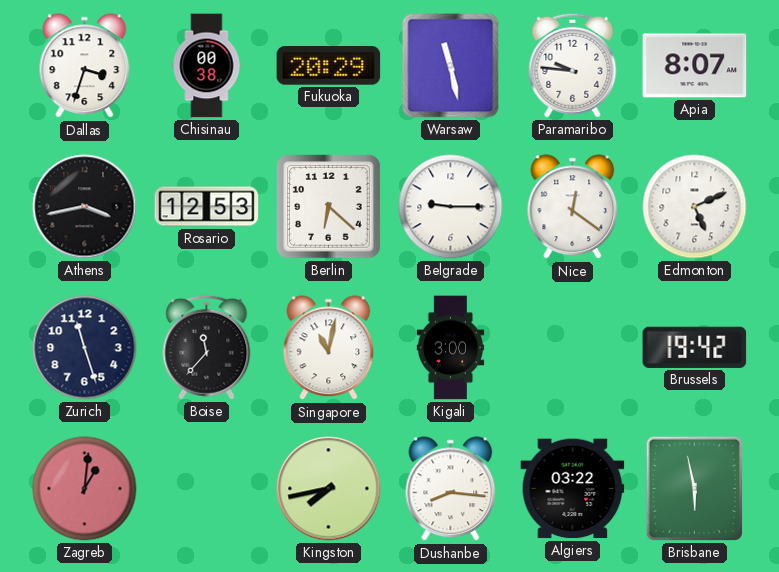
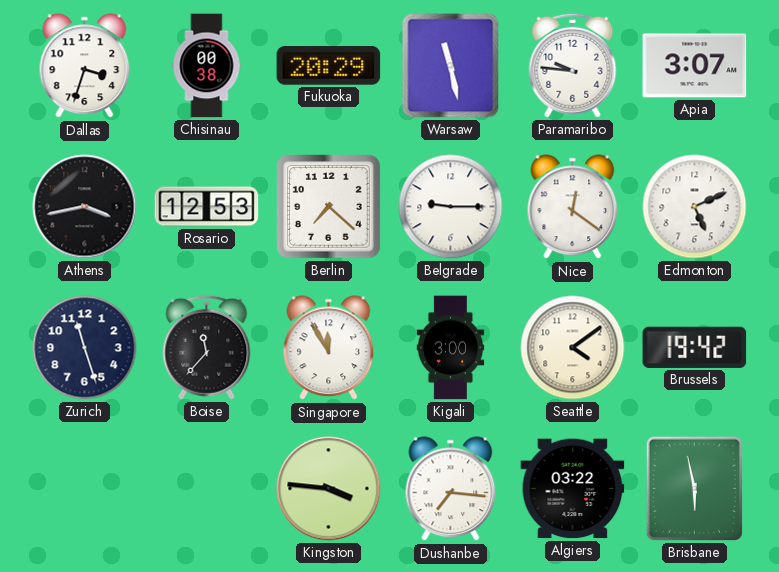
Apia: 8:07 -> 3:07
Berlin: 6:22 -> 7:22
Singapore: 11:02 -> 11:55
Seattle: none -> 4:09
Zagreb: 1:01 -> none
Kingston: 7:43 -> 3:46
Dushanbe: 8:16 -> 7:16
